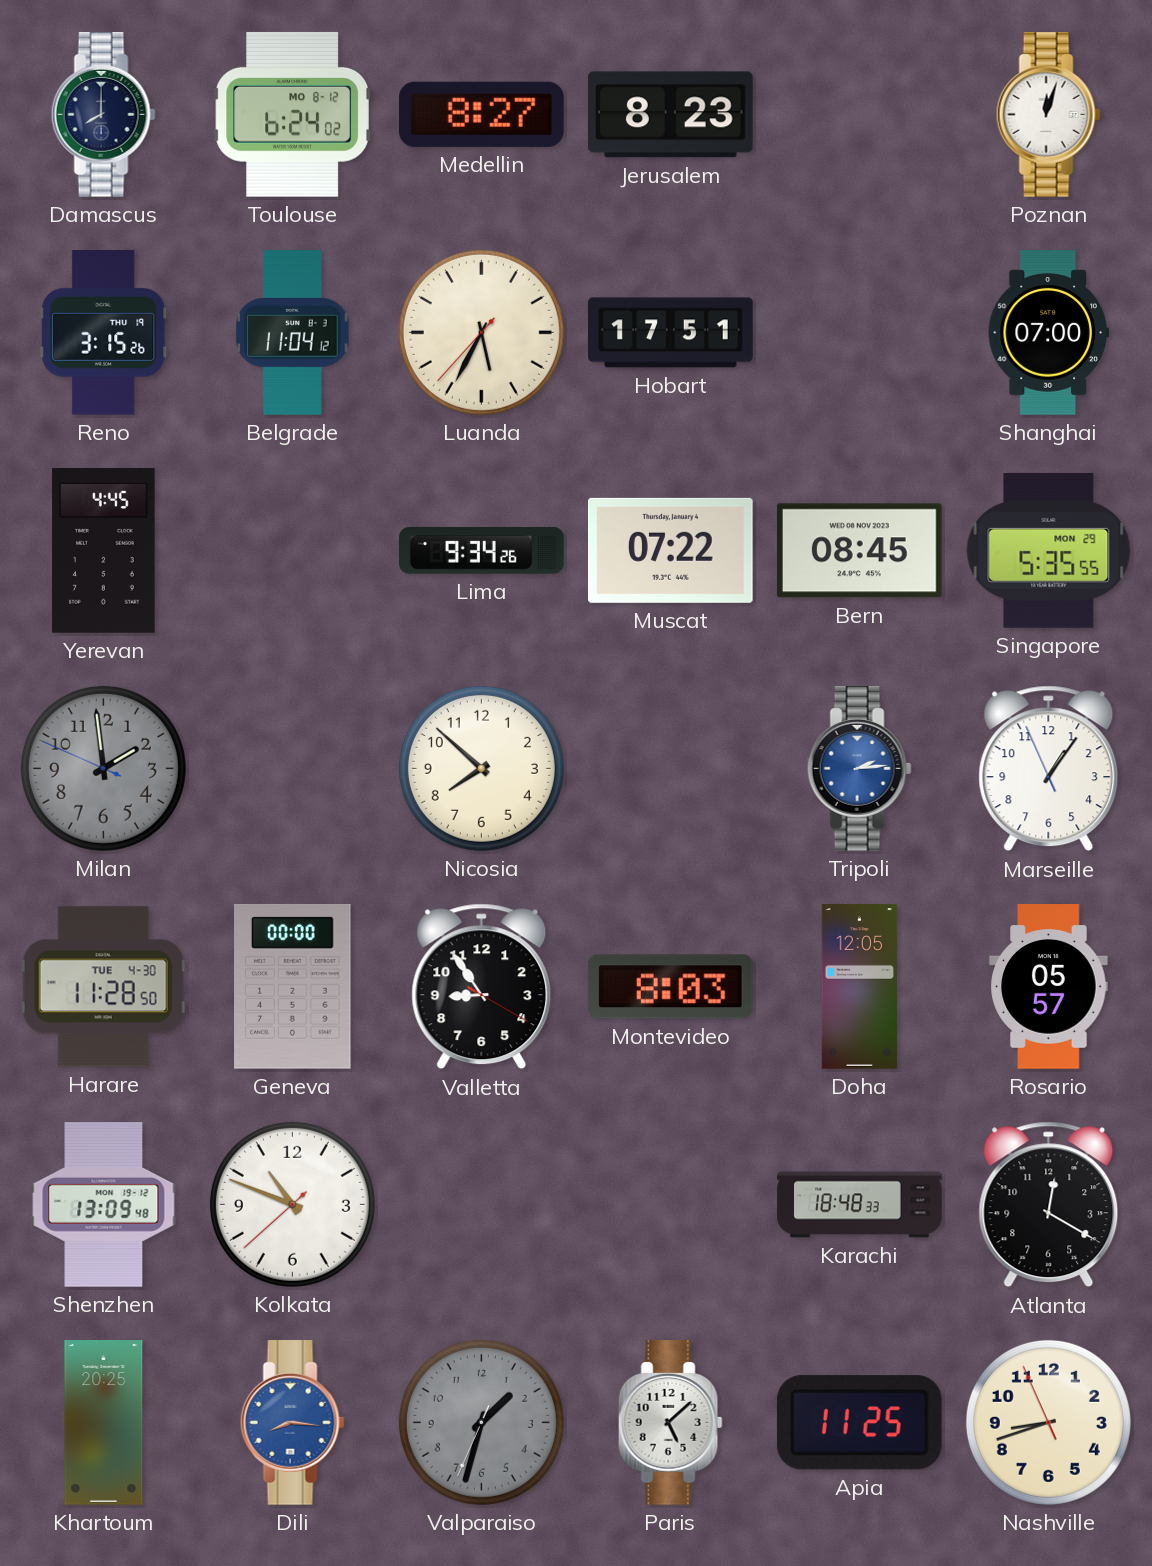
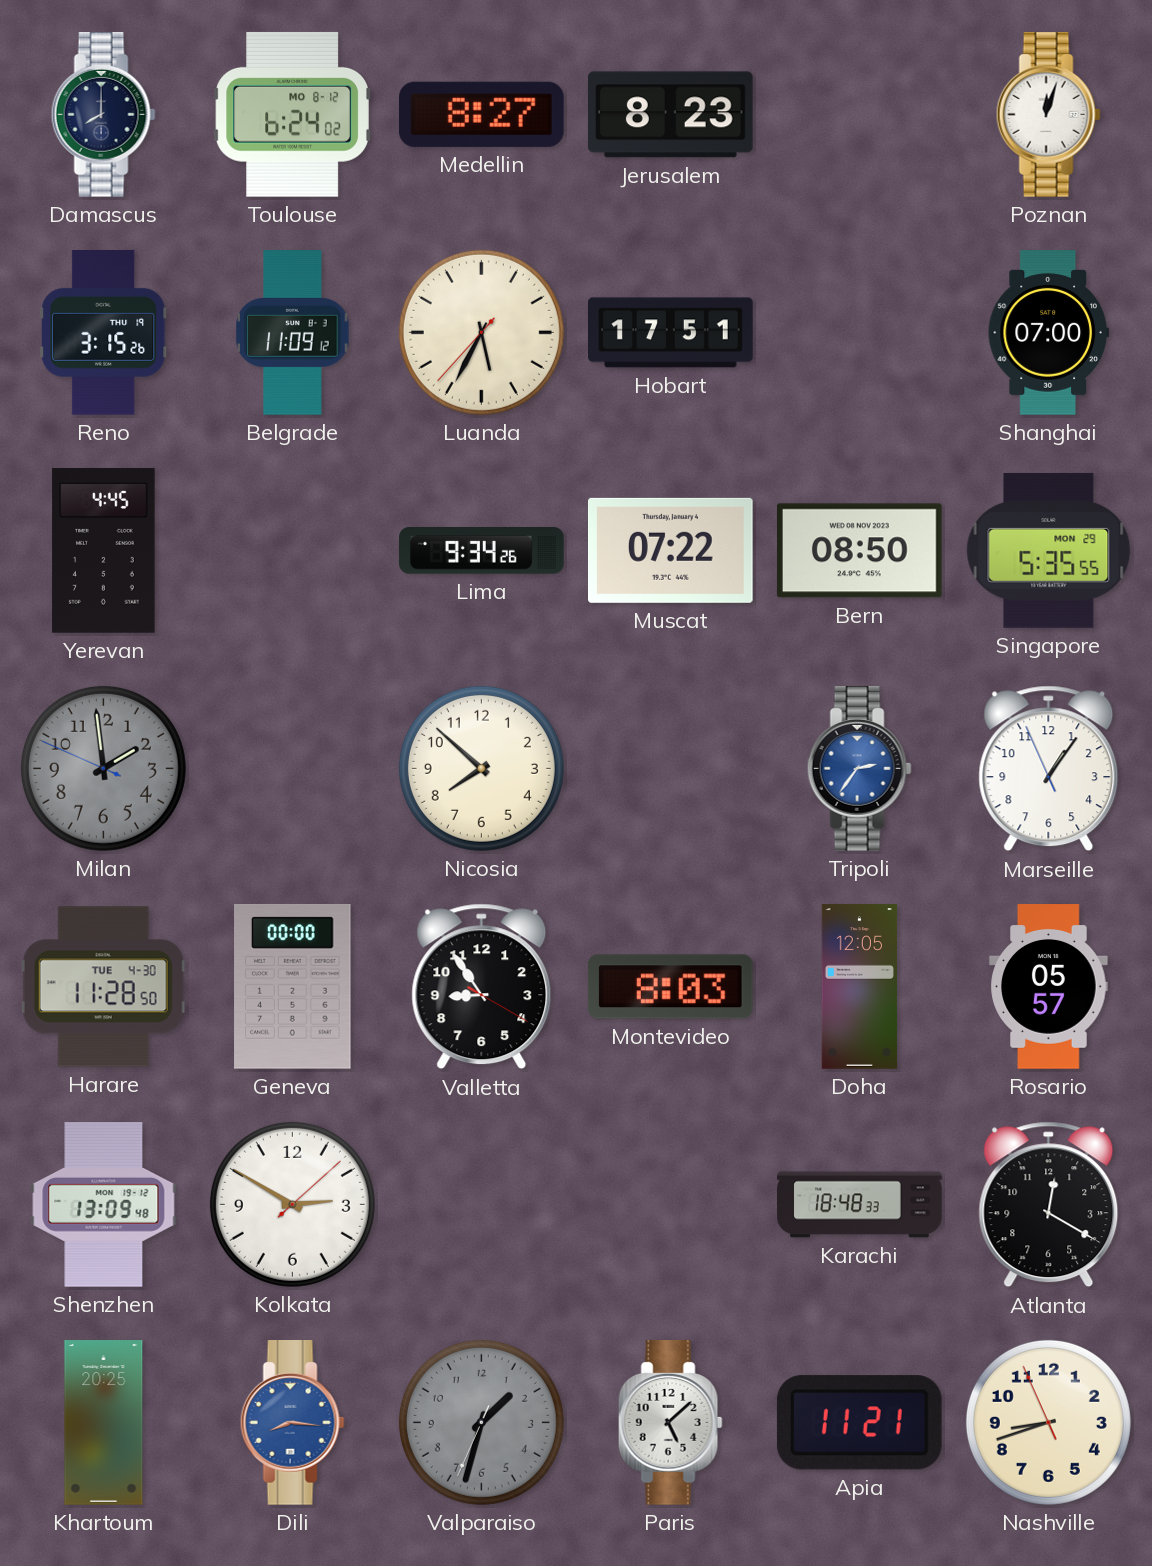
Belgrade: 11:04 -> 11:09
Bern: 08:45 -> 08:50
Tripoli: 2:14 -> 2:36
Kolkata: 10:48 -> 2:50
Apia: 11:25 -> 11:21
